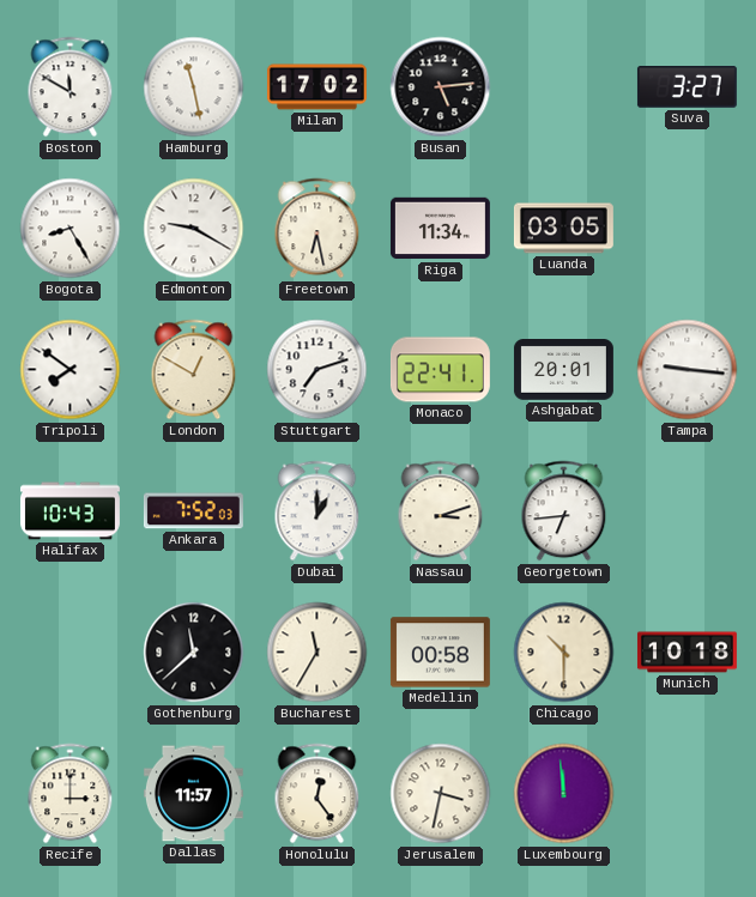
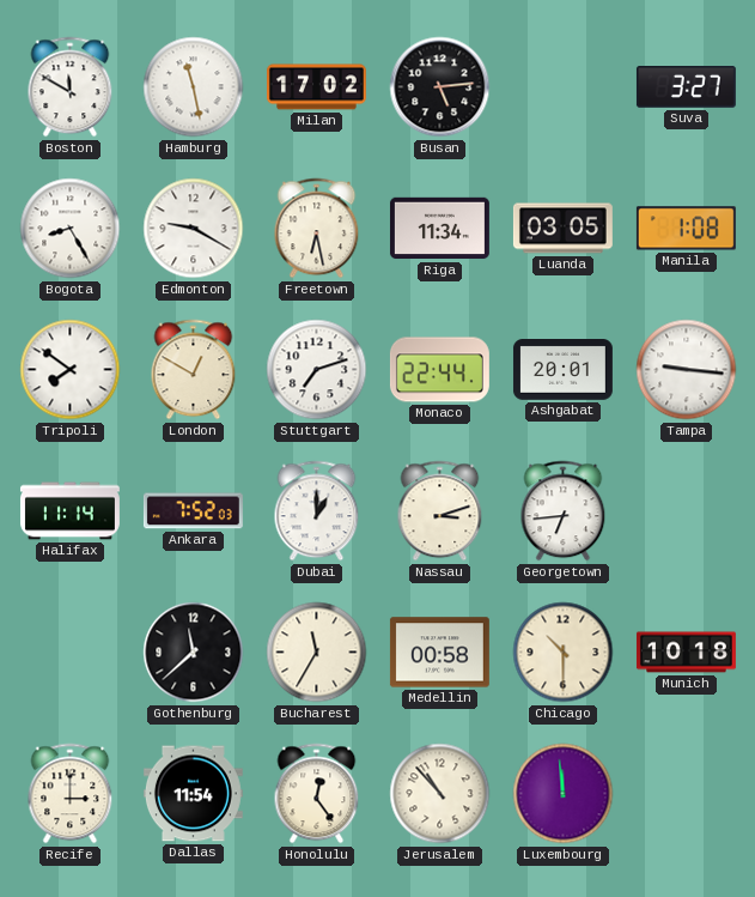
Manila: none -> 1:08
Monaco: 22:41 -> 22:44
Halifax: 10:43 -> 11:14
Dallas: 11:57 -> 11:54
Jerusalem: 3:32 -> 10:53
